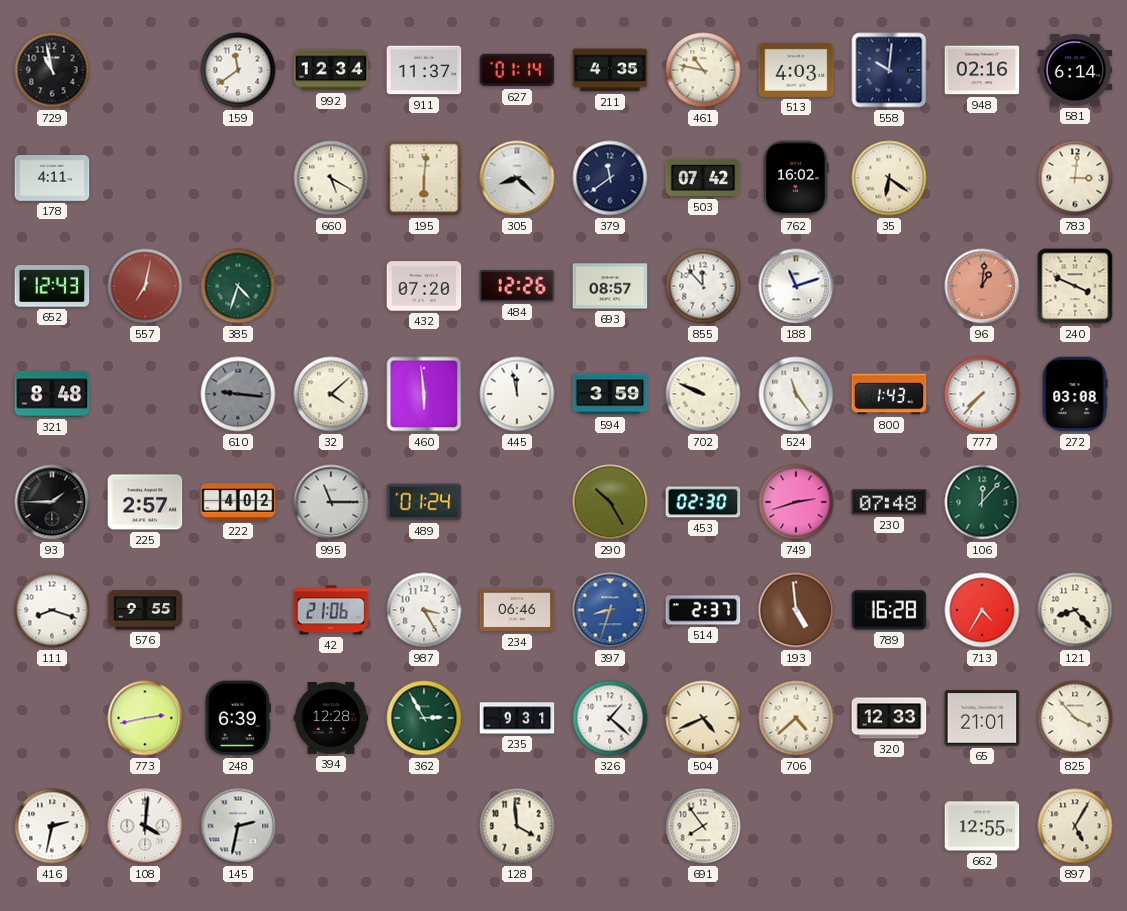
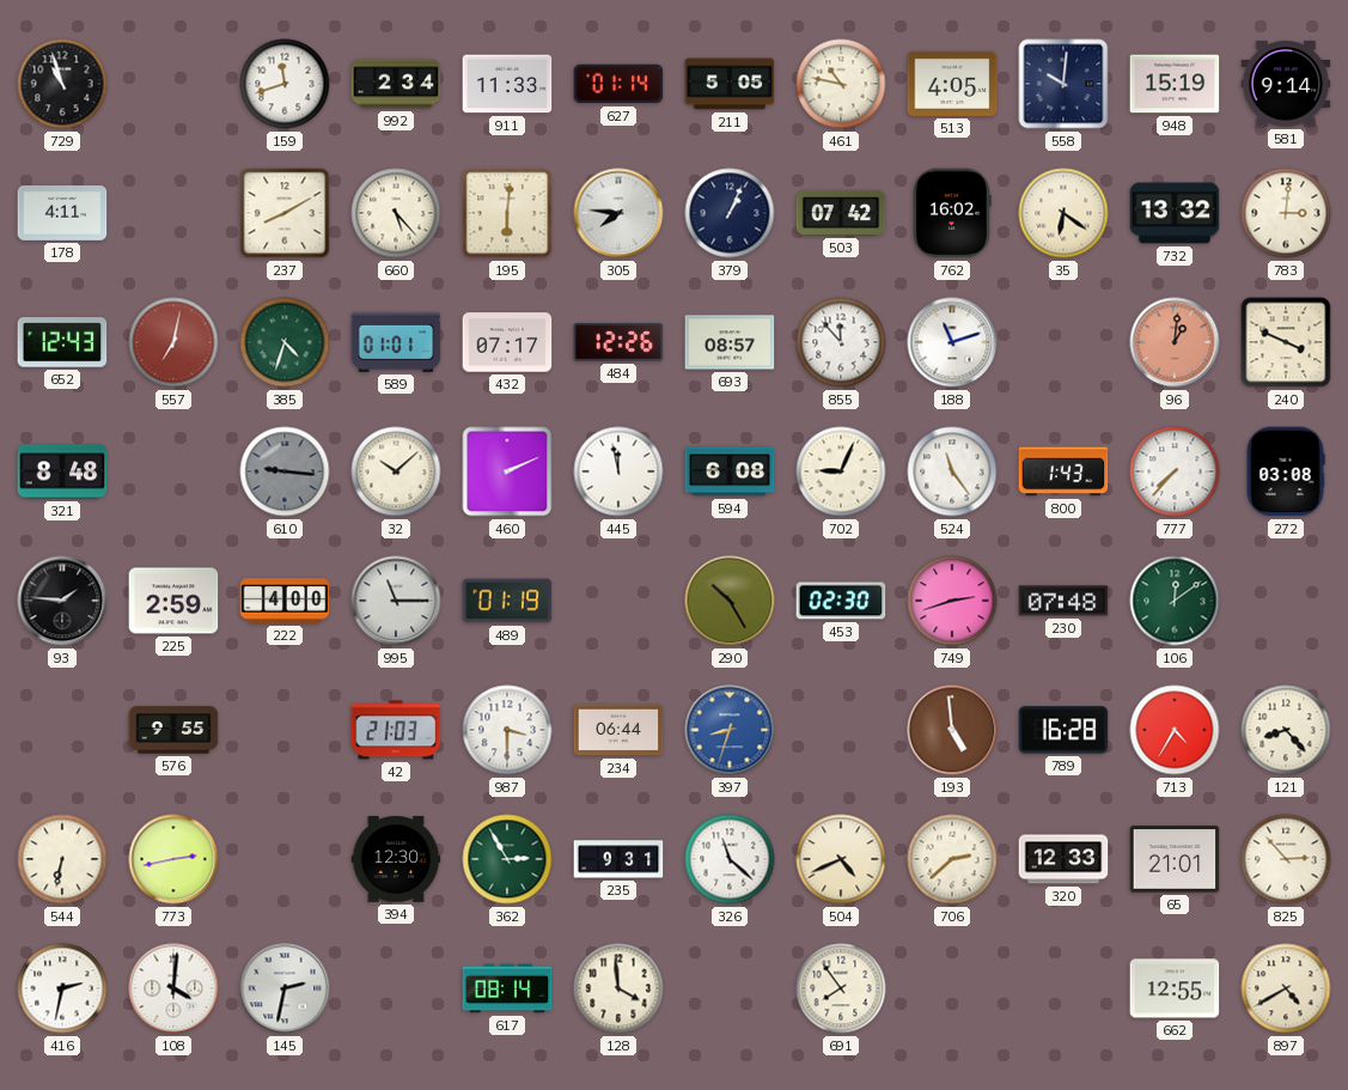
729: 10:58 -> 10:57
159: 11:39 -> 11:42
992: 12:34 -> 2:34
911: 11:37 -> 11:33
211: 4:35 -> 5:05
513: 4:03 -> 4:05
948: 02:16 -> 15:19
581: 6:14 -> 9:14
237: none -> 8:10
660: 5:20 -> 5:23
305: 8:22 -> 7:46
379: 11:39 -> 1:04
732: none -> 13:32
589: none -> 01:01
432: 07:20 -> 07:17
32: 4:08 -> 10:08
460: 5:59 -> 2:11
594: 3:59 -> 6:08
702: 9:49 -> 9:04
93: 1:45 -> 1:46
225: 2:57 -> 2:59
222: 4:02 -> 4:00
489: 01:24 -> 01:19
106: 12:07 -> 12:09
111: 8:18 -> none
42: 21:06 -> 21:03
987: 3:25 -> 3:30
234: 06:46 -> 06:44
514: 2:37 -> none
544: none -> 6:32
248: 6:39 -> none
394: 12:28 -> 12:30
326: 1:22 -> 11:22
706: 4:38 -> 2:38
825: 3:53 -> 2:53
617: none -> 08:14
897: 5:05 -> 4:40
